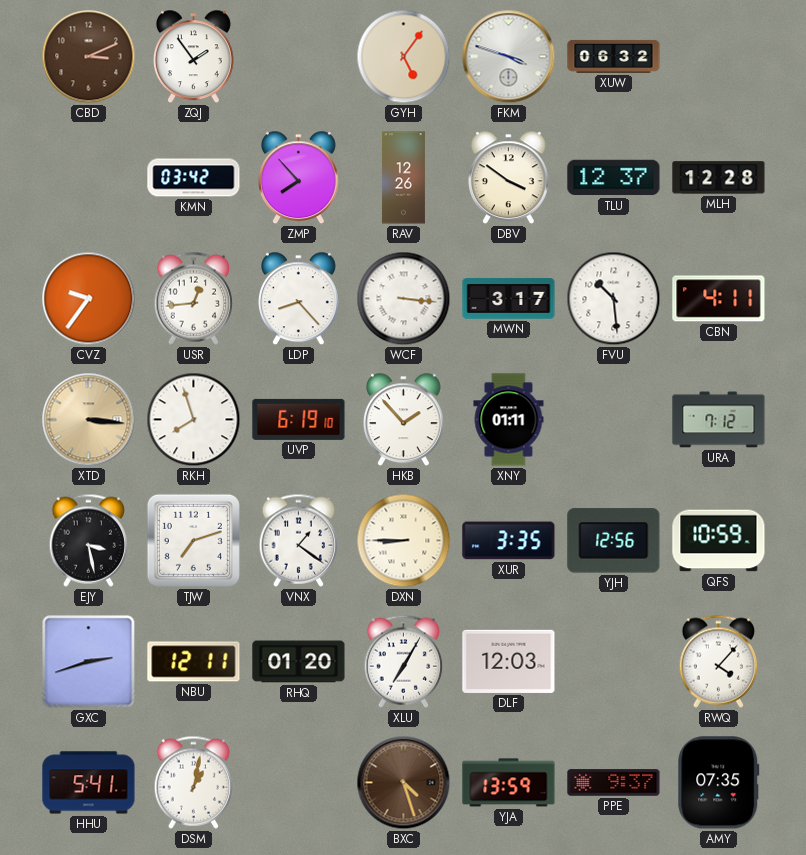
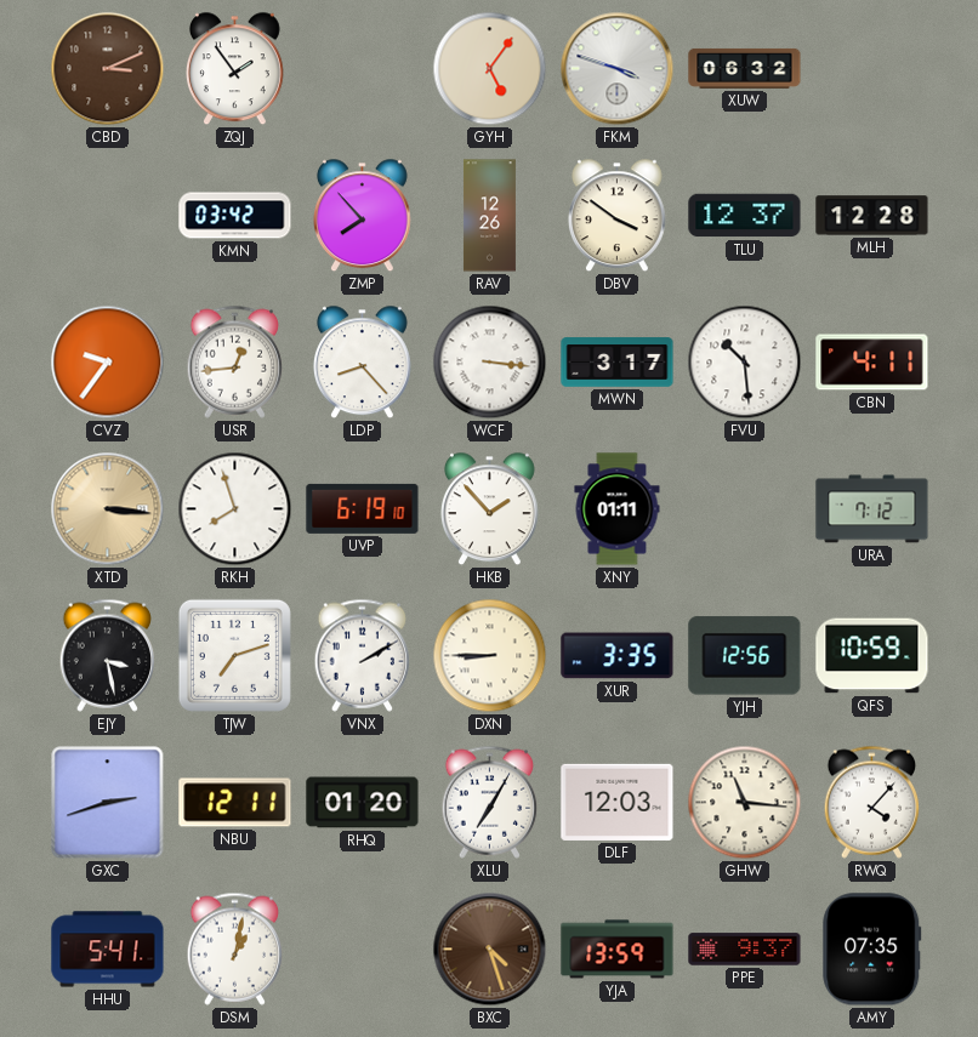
VNX: 1:21 -> 2:10
GHW: none -> 11:16
